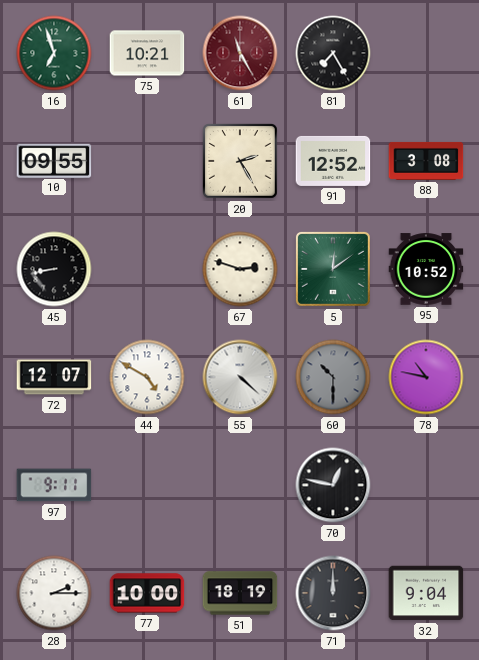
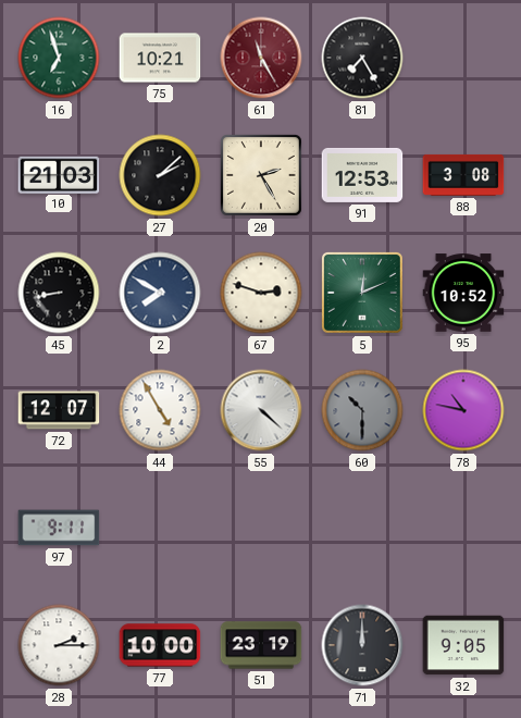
10: 09:55 -> 21:03
27: none -> 2:08
91: 12:52 -> 12:53
2: none -> 7:50
5: 12:09 -> 12:11
44: 4:50 -> 4:55
70: 12:47 -> none
51: 18:19 -> 23:19
32: 9:04 -> 9:05
